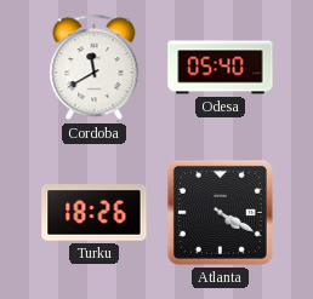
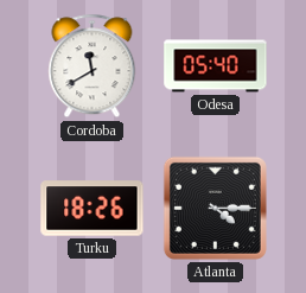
Atlanta: 4:20 -> 4:15
